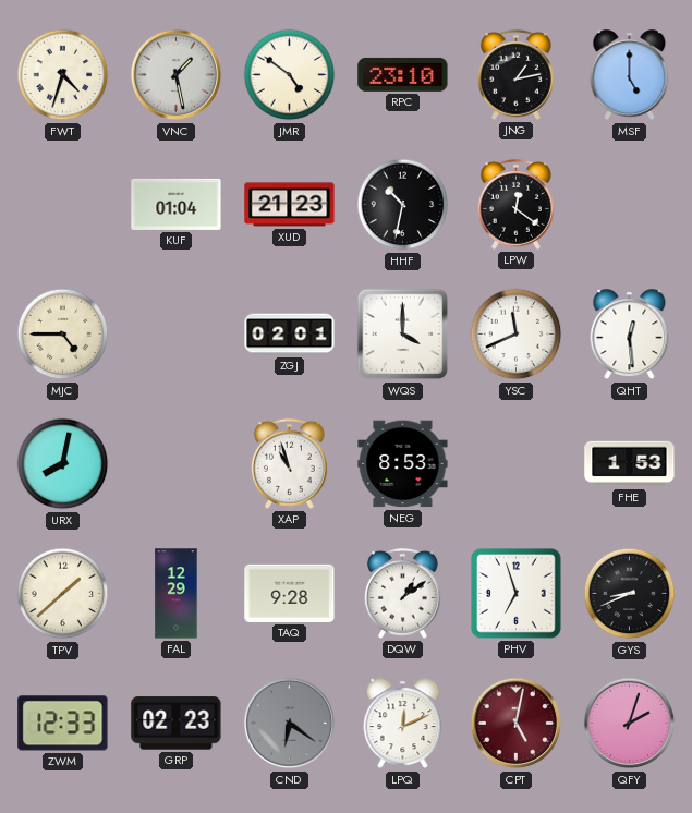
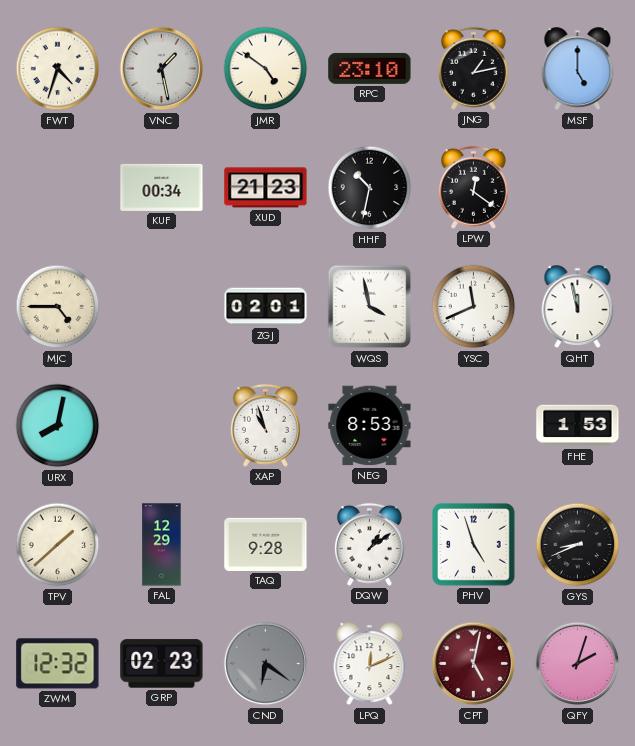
KUF: 01:04 -> 00:34
WQS: 4:00 -> 3:58
QHT: 12:29 -> 11:58
PHV: 6:57 -> 4:57
ZWM: 12:33 -> 12:32
